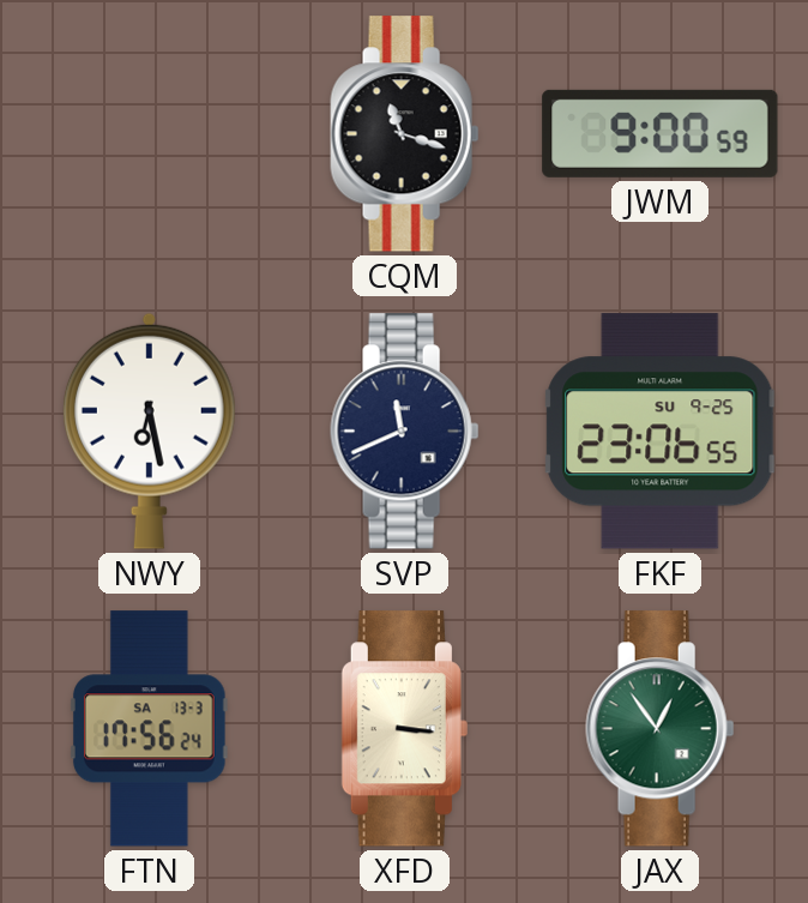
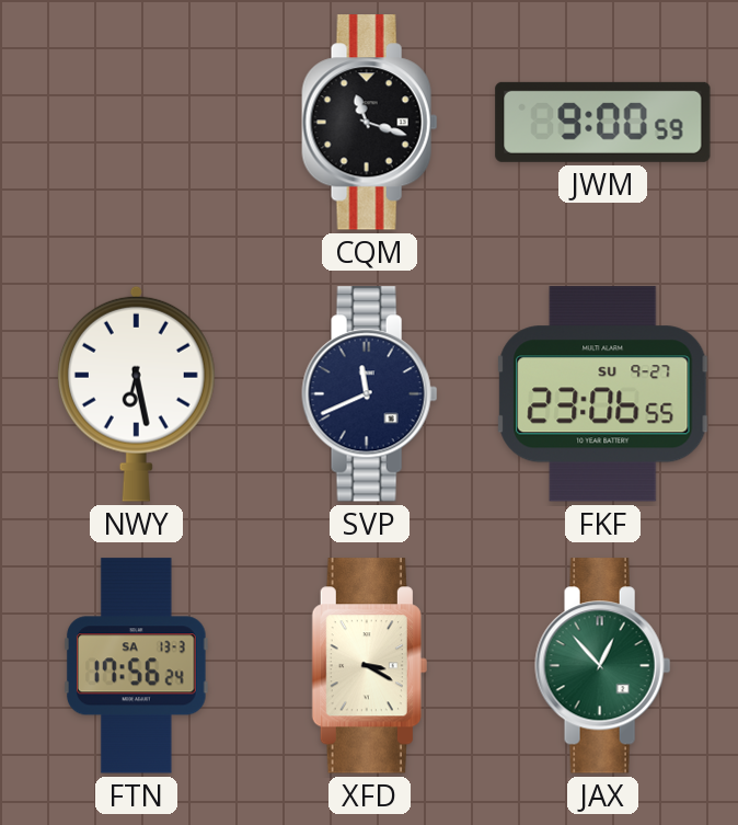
FKF date: SU 9-25 -> SU 9-27
XFD: 3:16 -> 3:20
JAX: 12:54 -> 12:53
